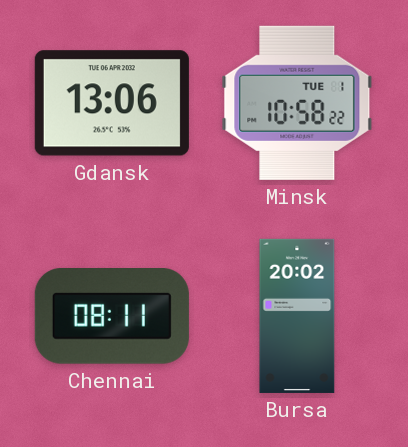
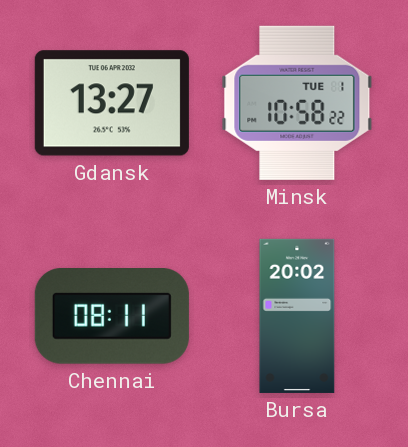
Gdansk: 13:06 -> 13:27
